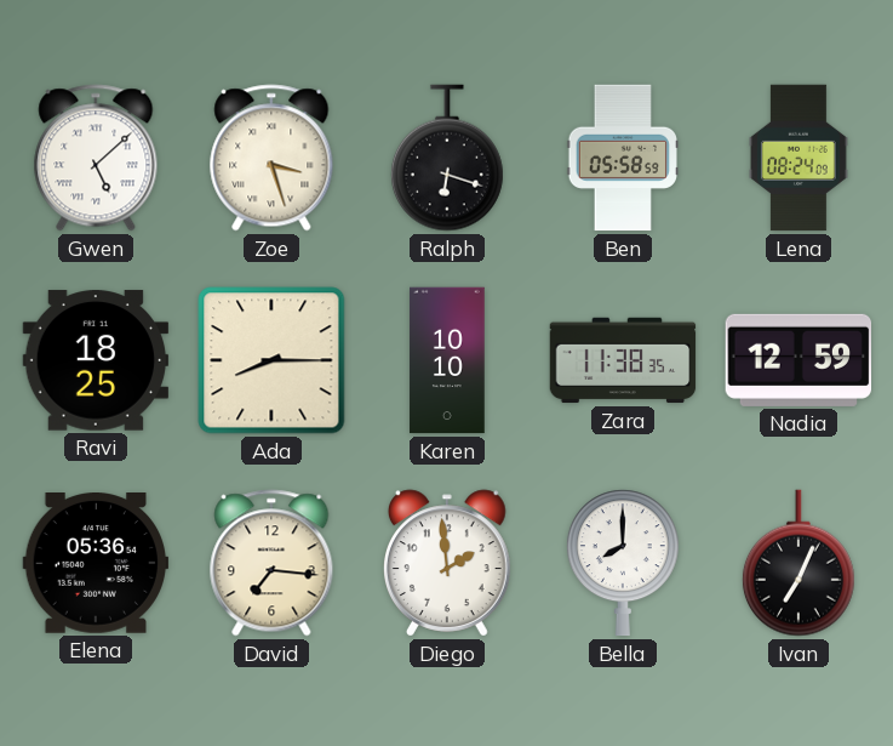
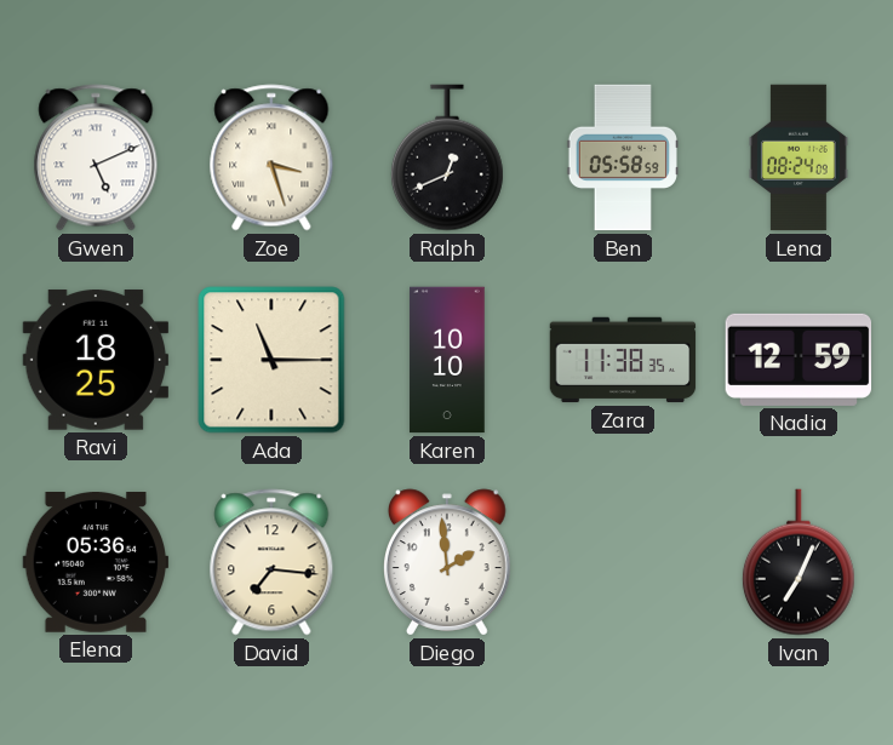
Gwen: 5:08 -> 5:11
Ralph: 6:18 -> 12:41
Ada: 8:15 -> 11:15
Bella: 8:00 -> none
